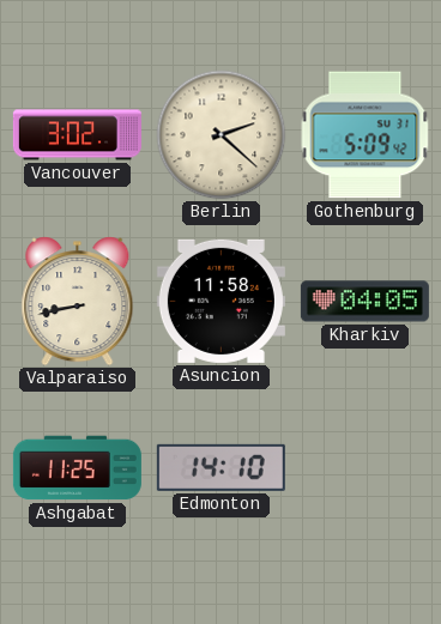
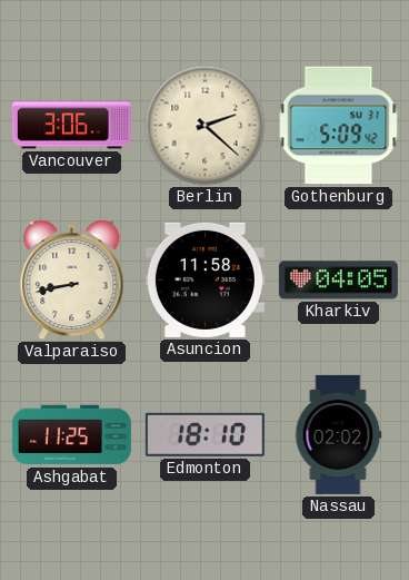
Vancouver: 3:02 -> 3:06
Edmonton: 14:10 -> 18:10
Nassau: none -> 02:02
